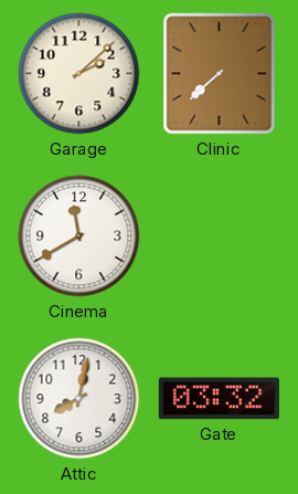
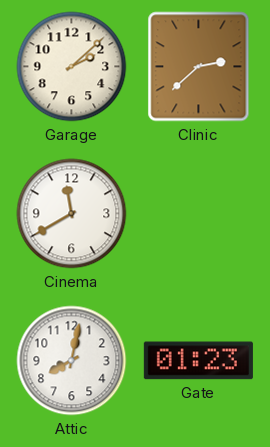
Clinic: 7:38 -> 2:38
Gate: 03:32 -> 01:23
